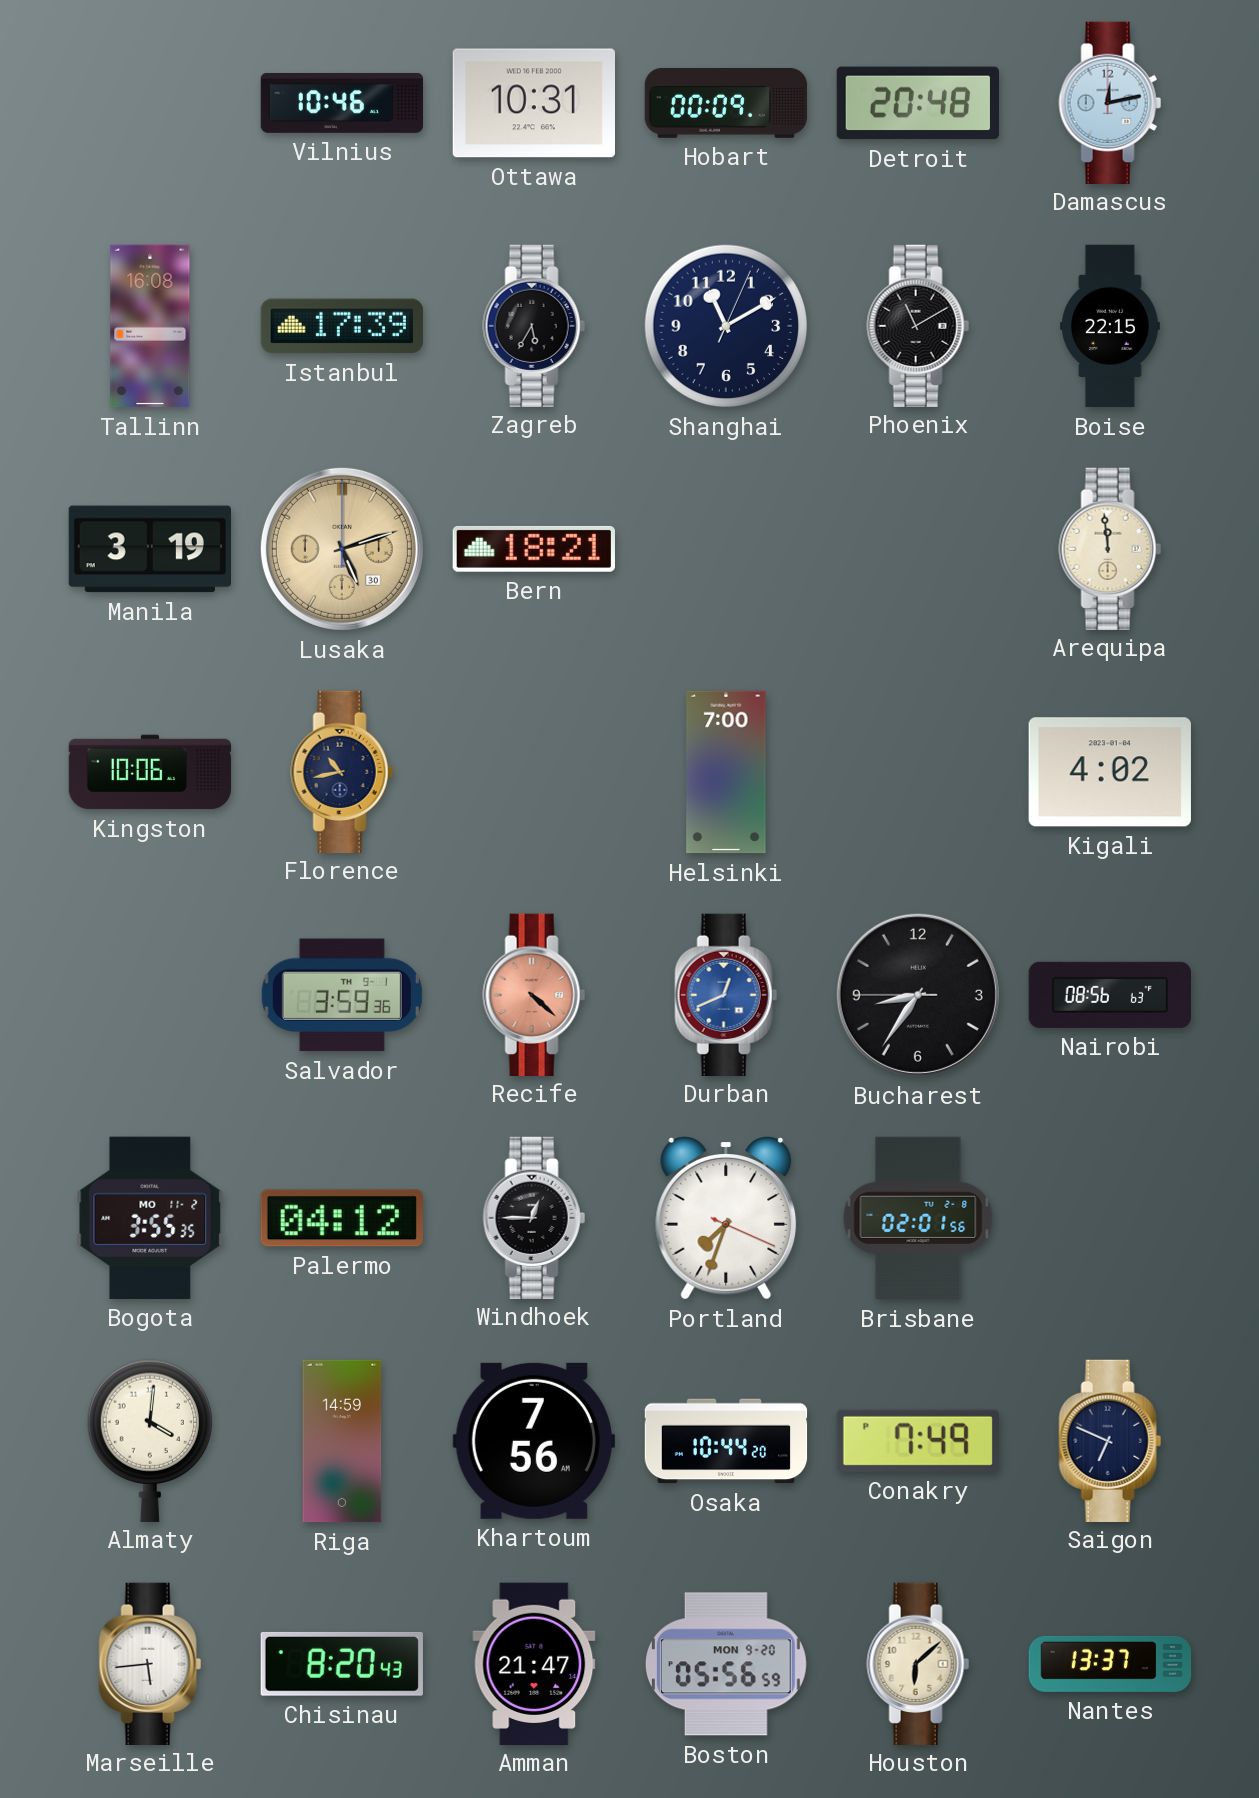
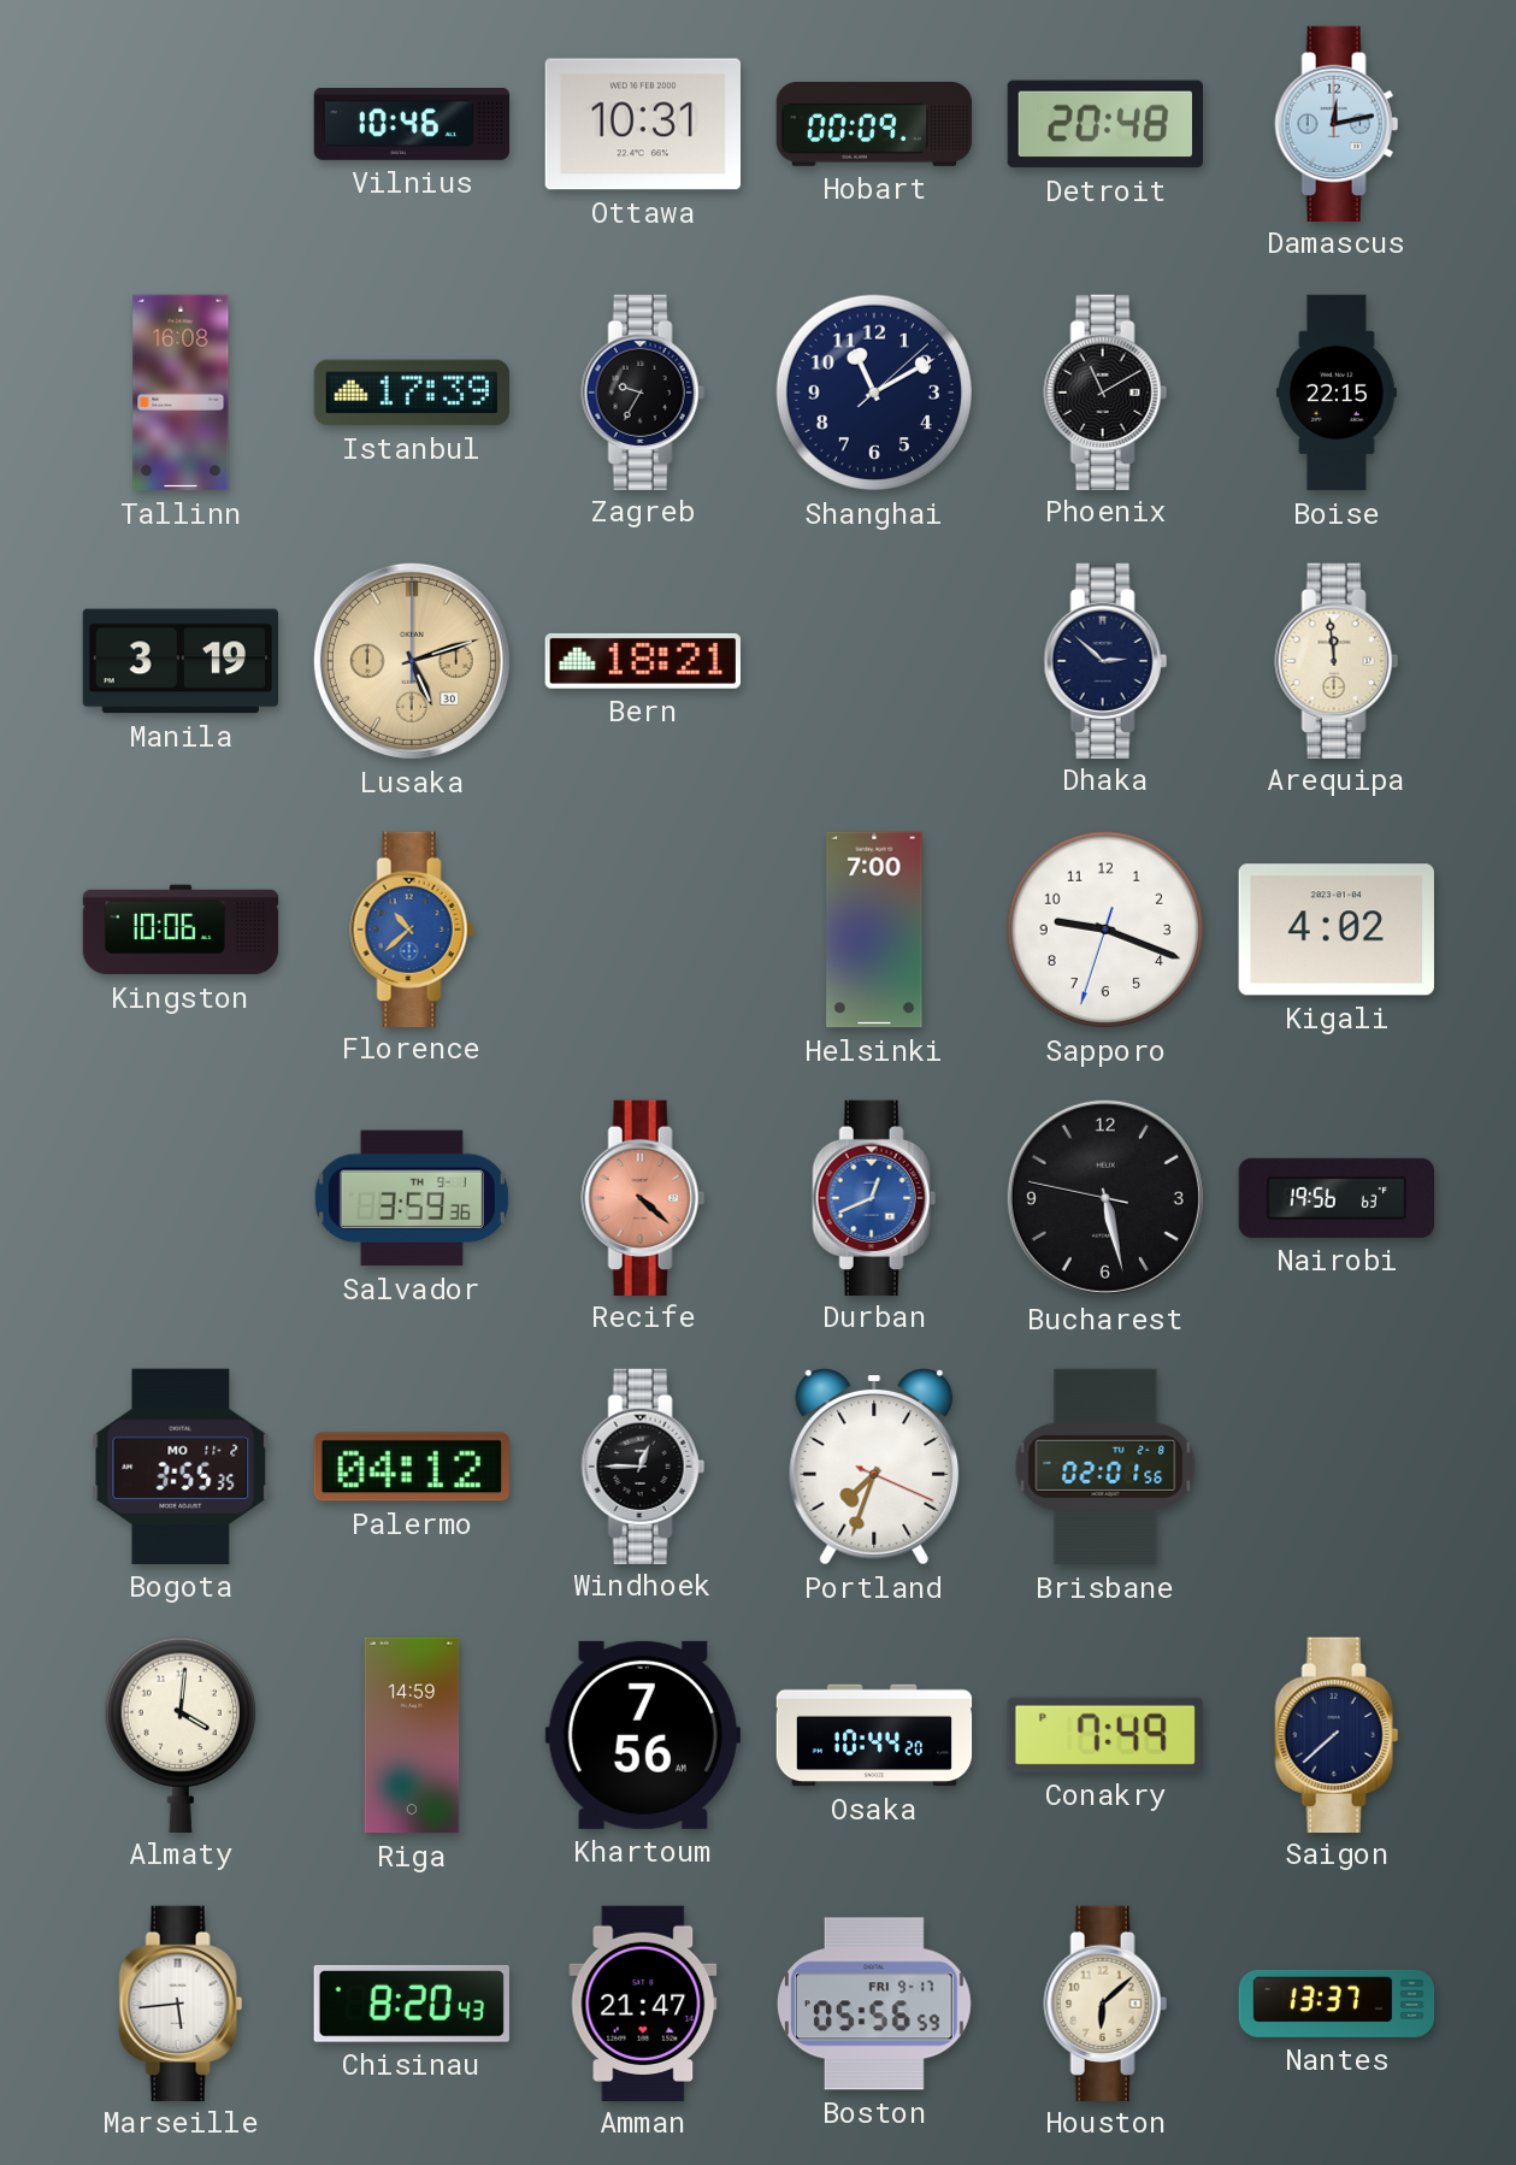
Zagreb: 5:35 -> 9:35
Shanghai: 11:10:04 -> 11:10:08
Dhaka: none -> 2:52
Florence: 10:43 -> 10:38
Florence dial: navy -> blue
Sapporo: none -> 9:18
Bucharest: 8:35 -> 5:27
Nairobi: 08:56 -> 19:56
Saigon: 6:49 -> 7:38
Boston date: MON 9-20 -> FRI 9-17
